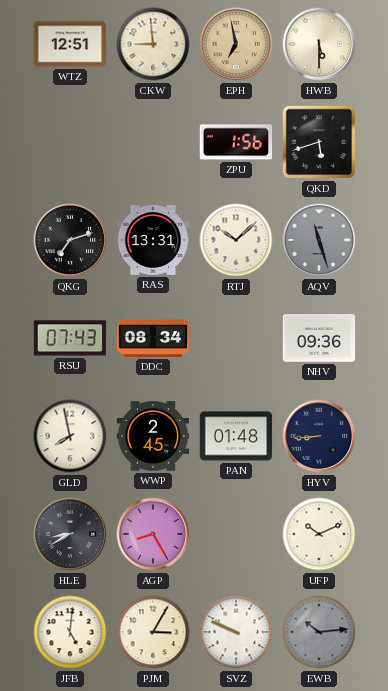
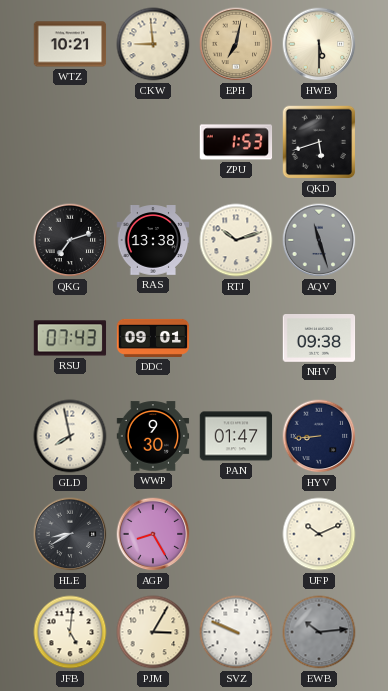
WTZ: 12:51 -> 10:21
EPH: 6:58 -> 7:02
ZPU: 1:56 -> 1:53
RAS: 13:31 -> 13:38
RTJ: 10:08 -> 10:12
DDC: 08:34 -> 09:01
NHV: 09:36 -> 09:38
WWP: 2:45 -> 9:30
PAN: 01:48 -> 01:47
